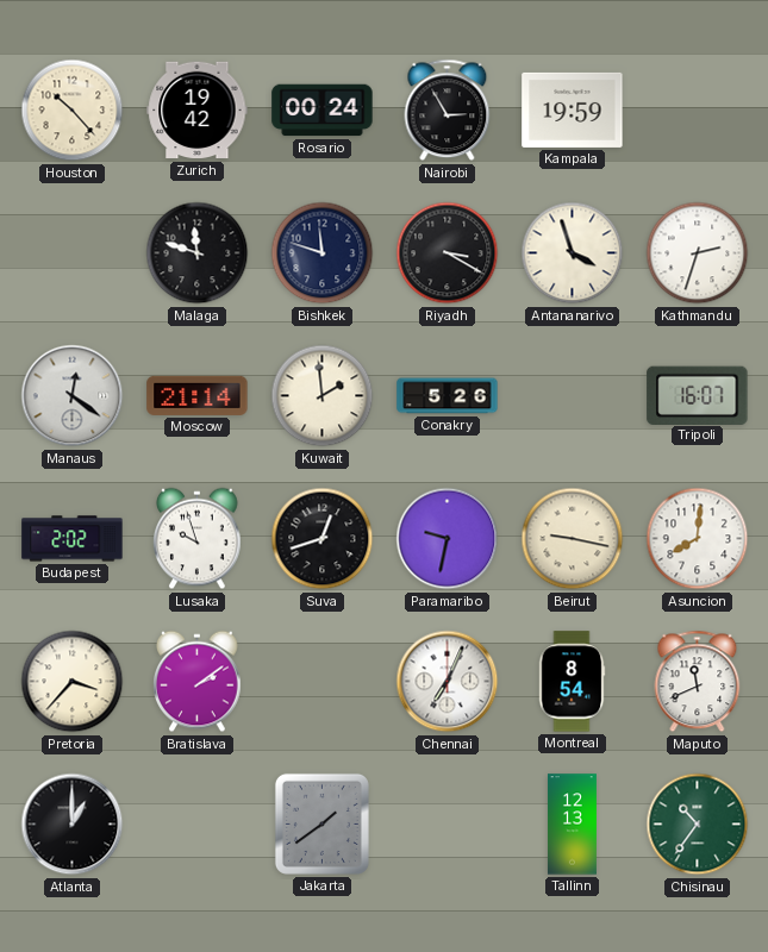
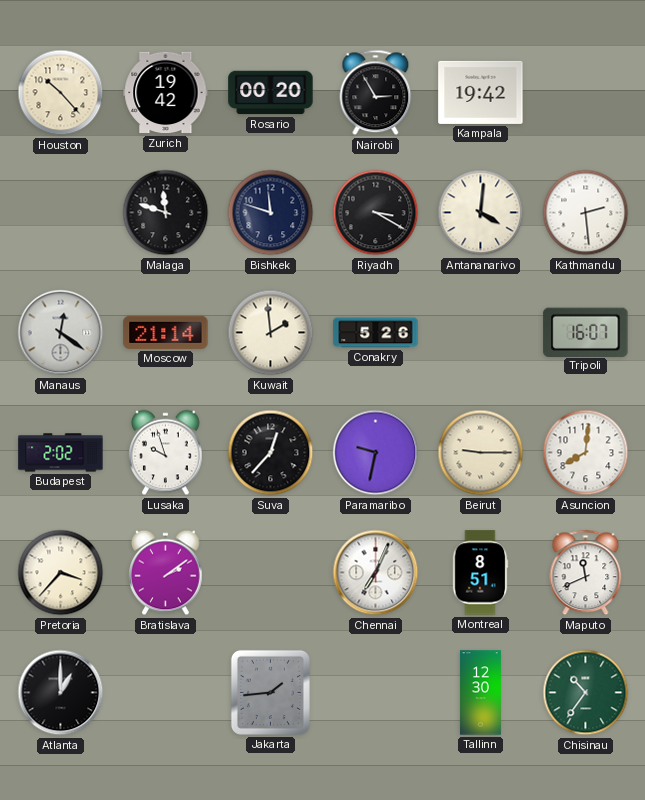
Rosario: 00:24 -> 00:20
Kampala: 19:59 -> 19:42
Antananarivo: 3:57 -> 4:01
Kathmandu: 2:33 -> 2:29
Suva: 12:42 -> 12:37
Beirut: 9:17 -> 9:15
Montreal: 8:54 -> 8:51
Jakarta: 1:39 -> 1:44
Tallinn: 12:13 -> 12:30
